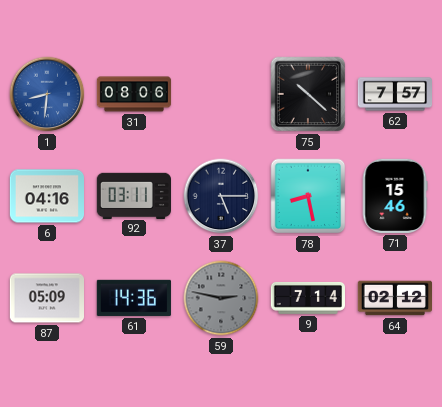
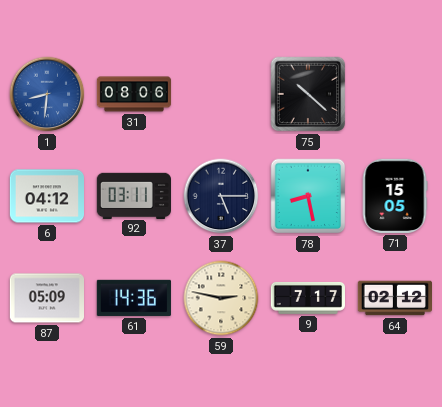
62: 7:57 -> none
6: 04:16 -> 04:12
71: 15:46 -> 15:05
59 dial: grey -> cream
9: 7:14 -> 7:17
